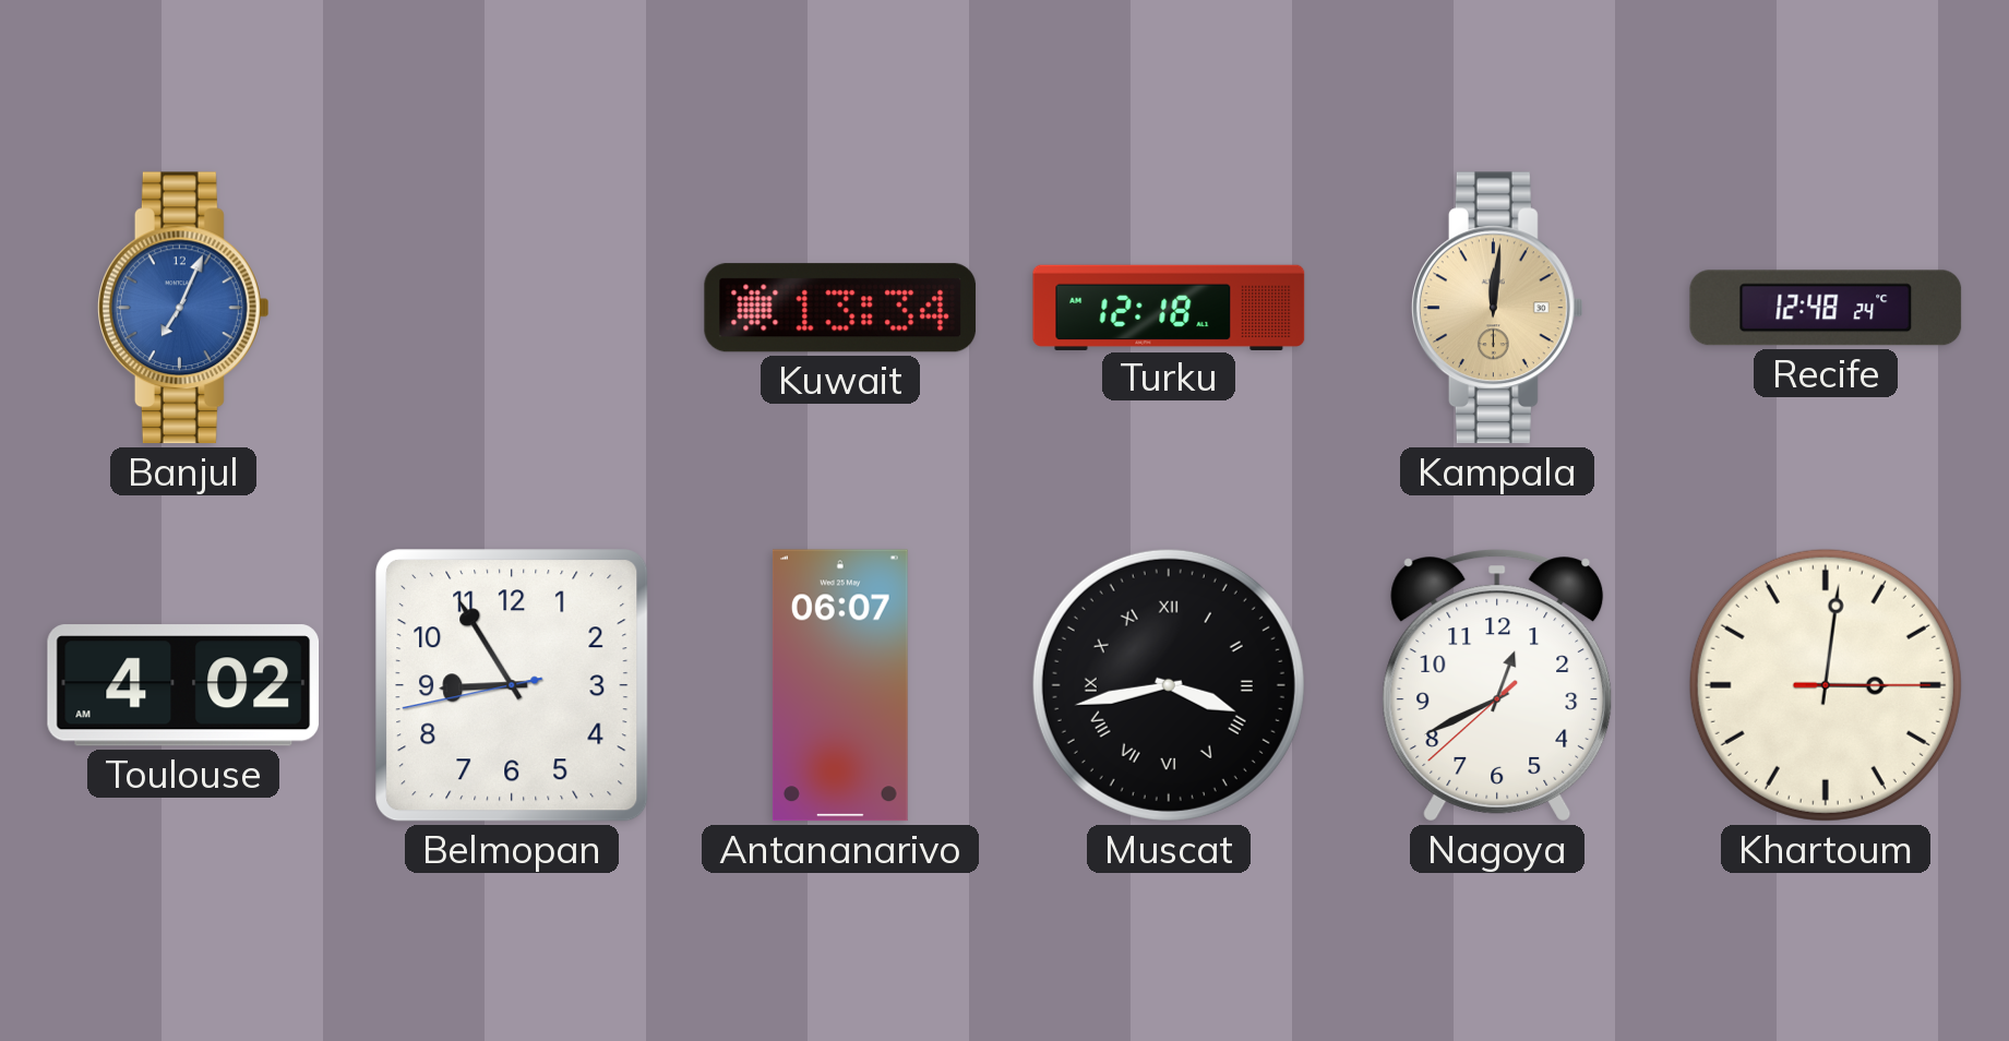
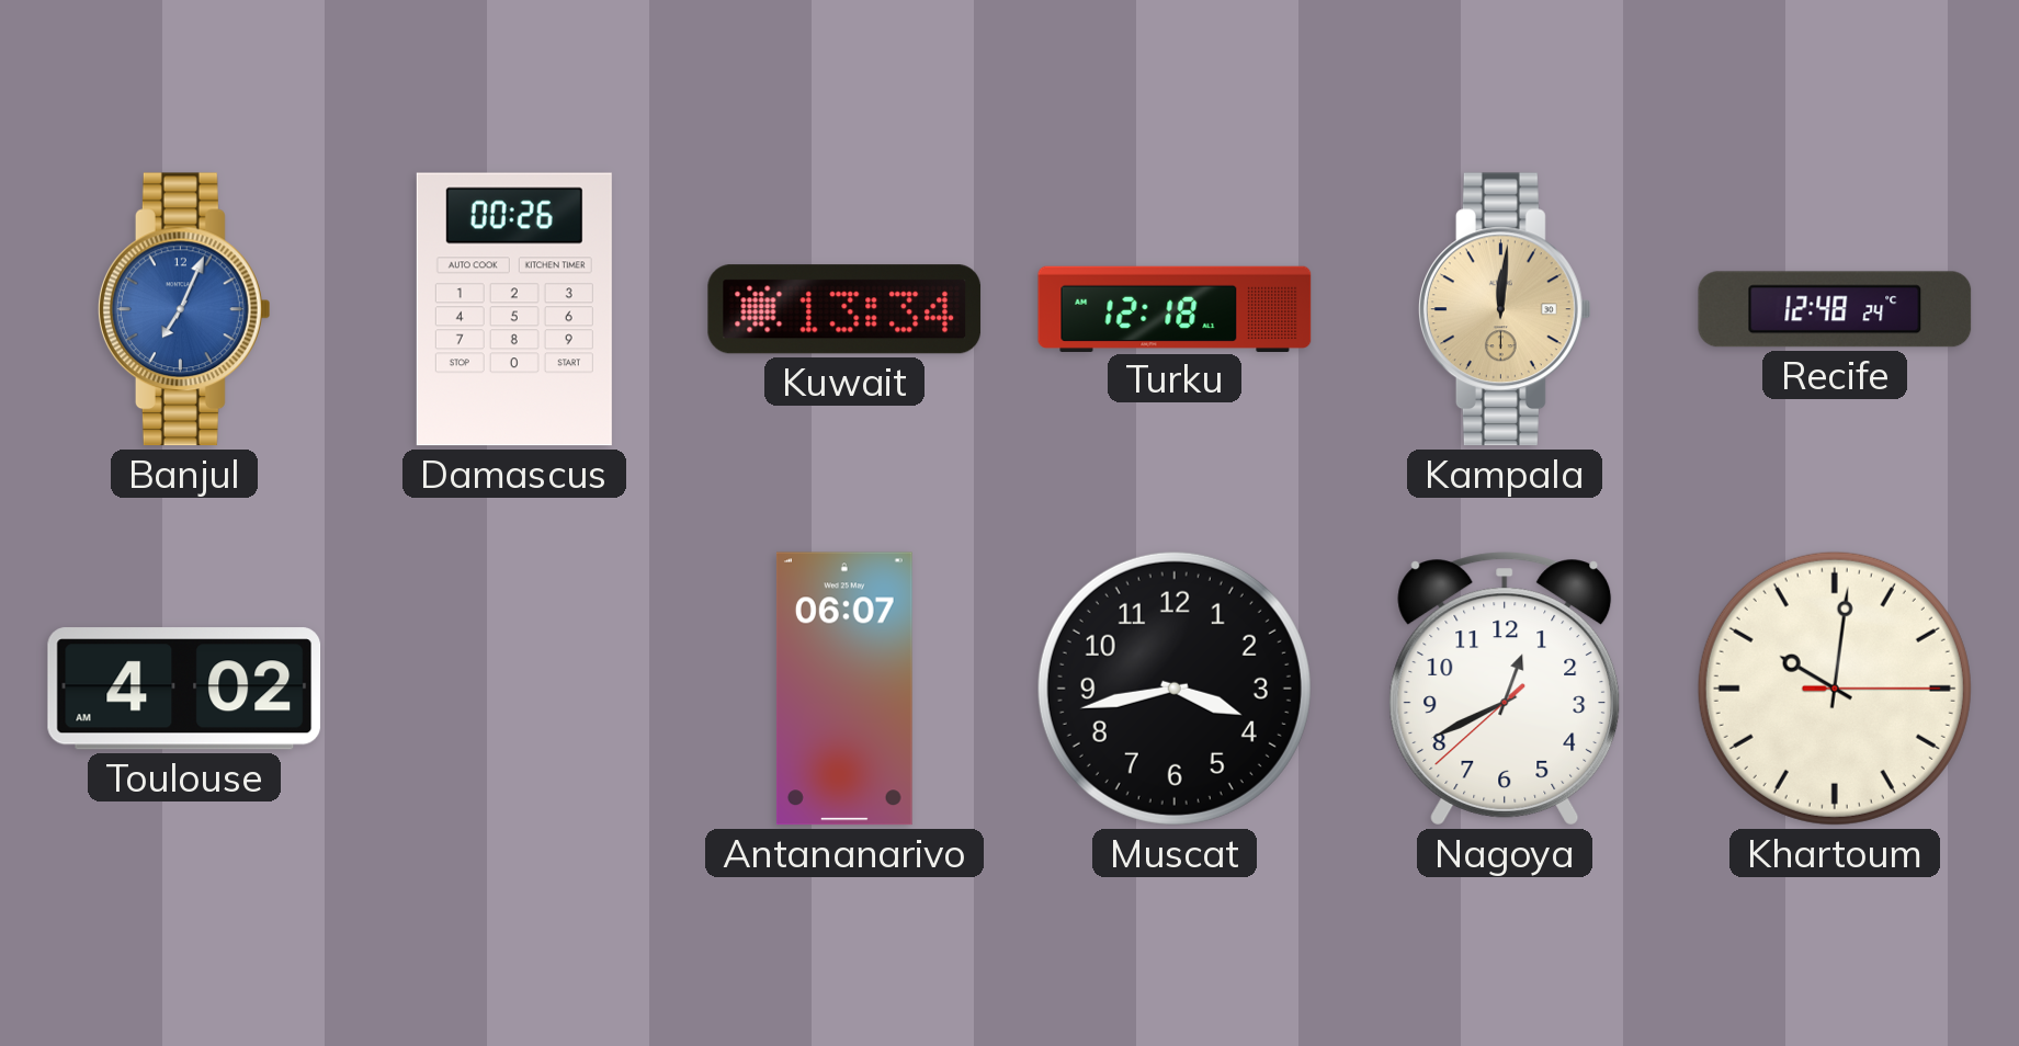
Damascus: none -> 00:26
Belmopan: 8:54 -> none
Muscat numerals: Roman -> Arabic
Khartoum: 3:01 -> 10:01
